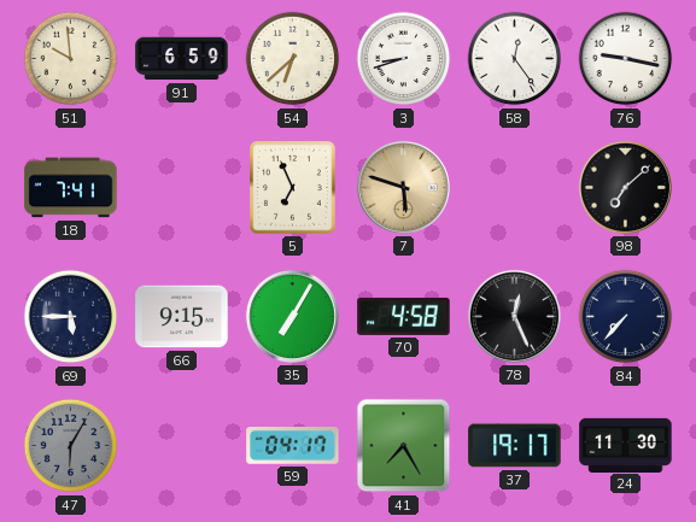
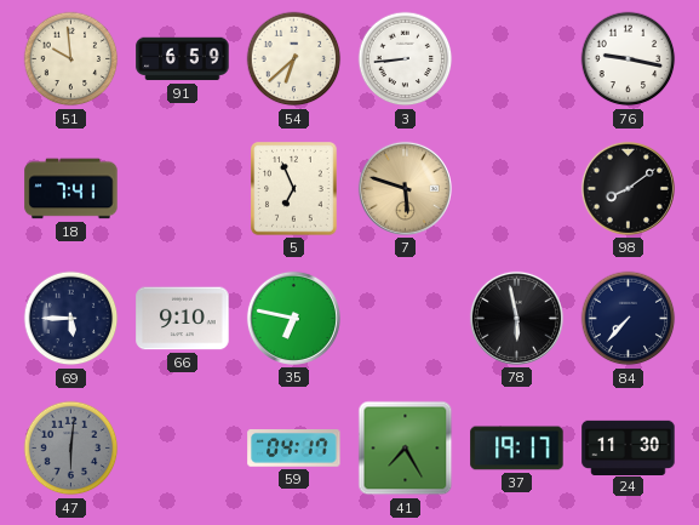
3: 8:42 -> 8:44
58: 12:24 -> none
98: 7:08 -> 8:09
66: 9:15 -> 9:10
35: 7:05 -> 6:47
70: 4:58 -> none
78: 12:26 -> 5:58
47: 6:05 -> 6:01
